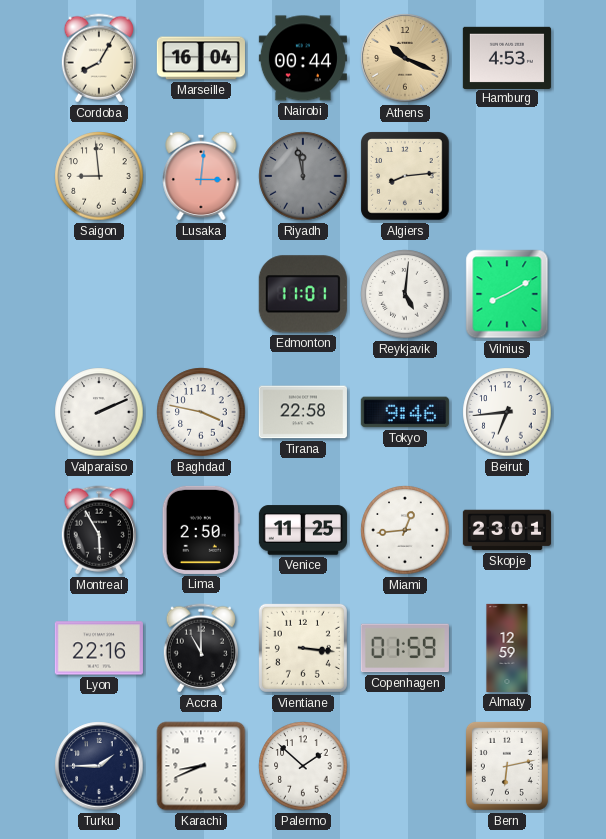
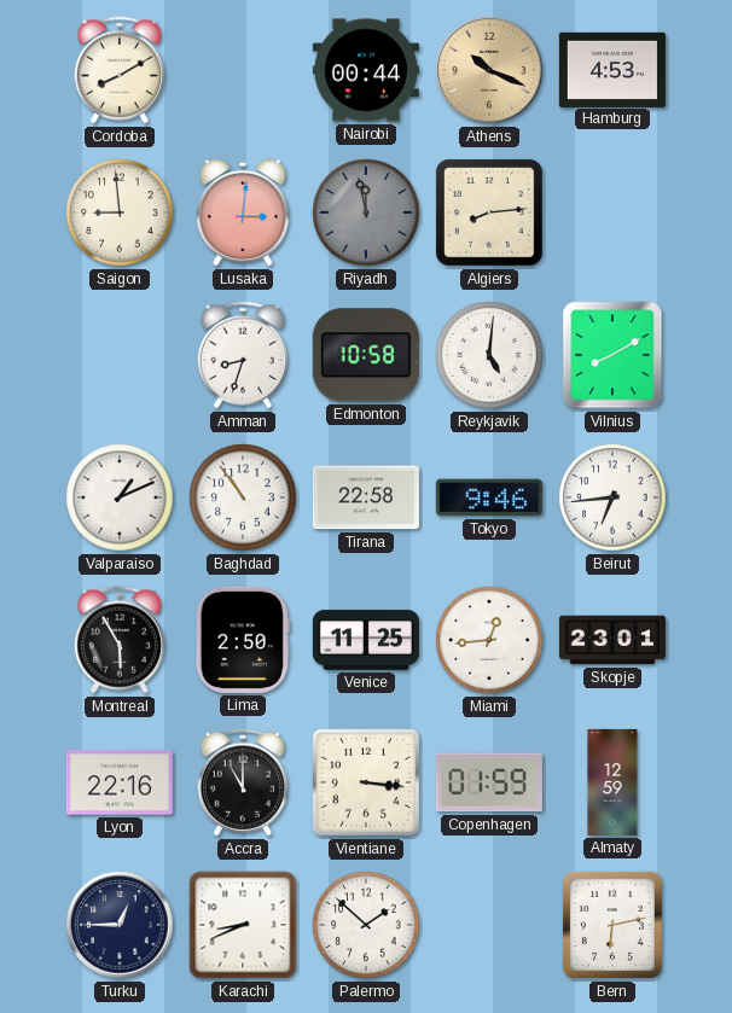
Cordoba: 8:05 -> 8:10
Marseille: 16:04 -> none
Amman: none -> 8:33
Edmonton: 11:01 -> 10:58
Valparaiso: 2:11 -> 1:11
Baghdad: 3:47 -> 10:54
Turku: 1:45 -> 12:45
